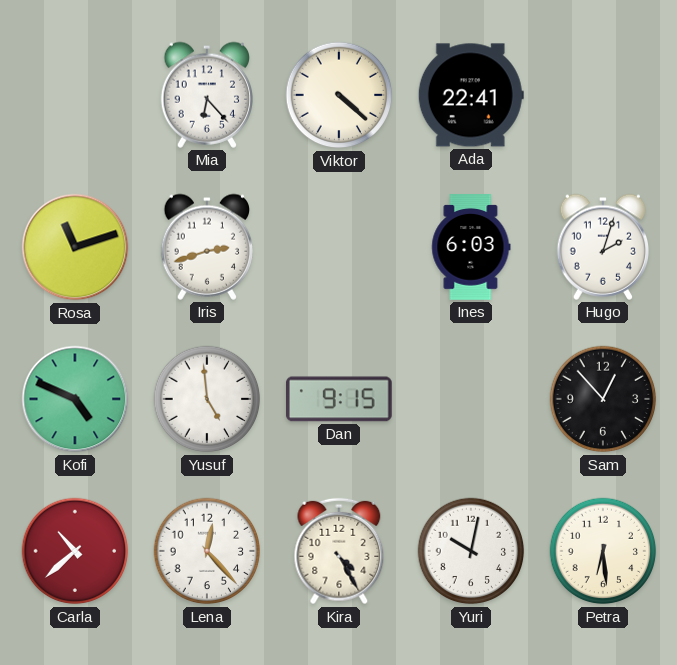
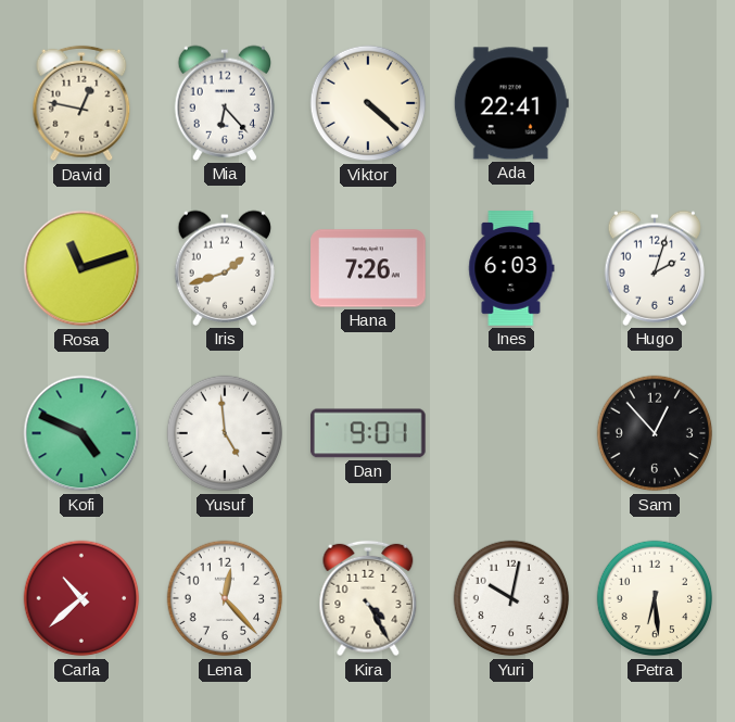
David: none -> 12:47
Iris: 2:42 -> 1:42
Hana: none -> 7:26
Dan: 9:15 -> 9:01
